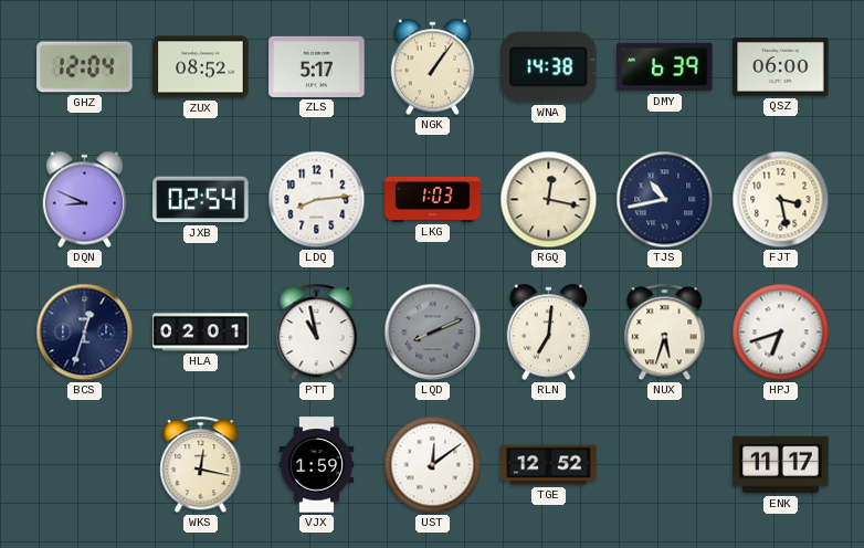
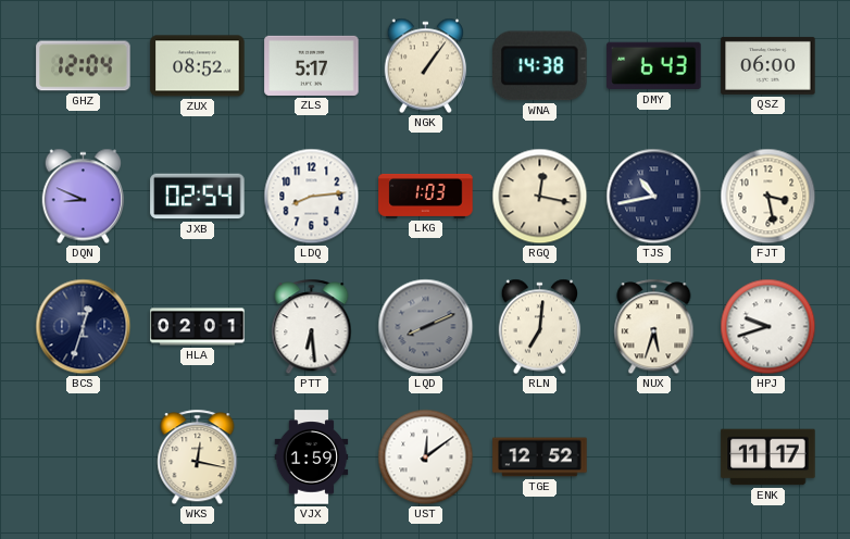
DMY: 6:39 -> 6:43
PTT: 10:58 -> 6:29
HPJ: 6:42 -> 9:42
